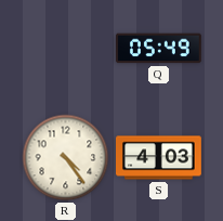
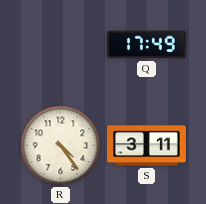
Q: 05:49 -> 17:49
S: 4:03 -> 3:11
